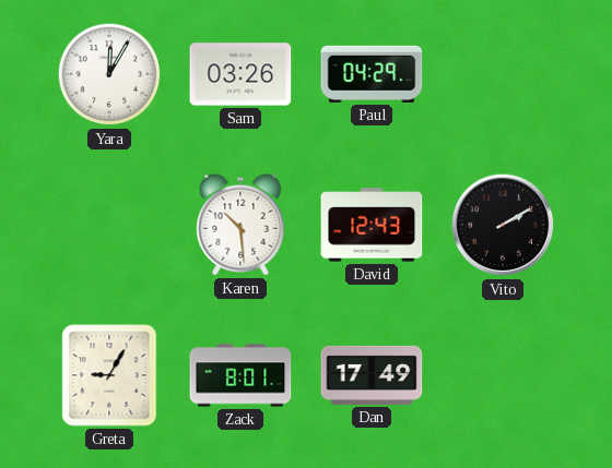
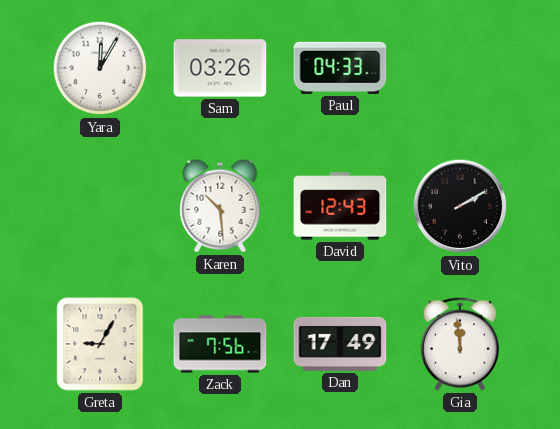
Paul: 04:29 -> 04:33
Zack: 8:01 -> 7:56
Gia: none -> 11:59
